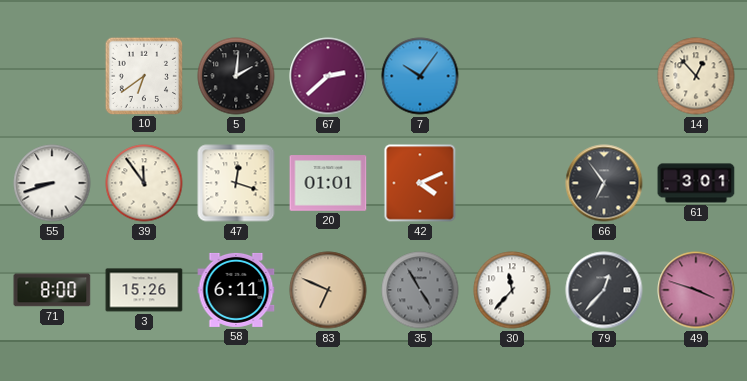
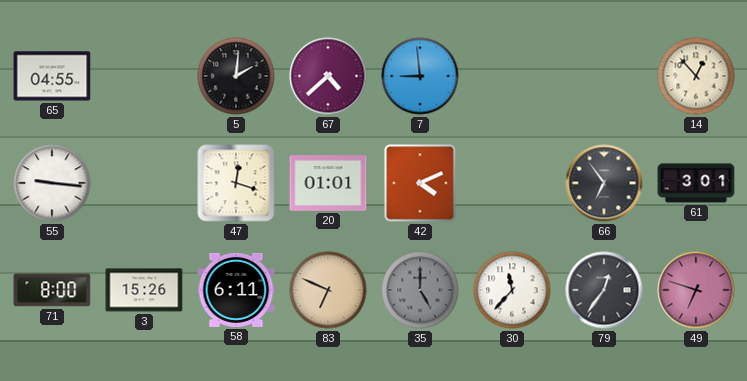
65: none -> 04:55
10: 6:39 -> none
67: 2:38 -> 4:38
7: 10:06 -> 8:59
55: 8:42 -> 9:16
39: 11:54 -> none
35: 4:55 -> 5:00
79: 12:37 -> 12:36
49: 3:48 -> 6:48
